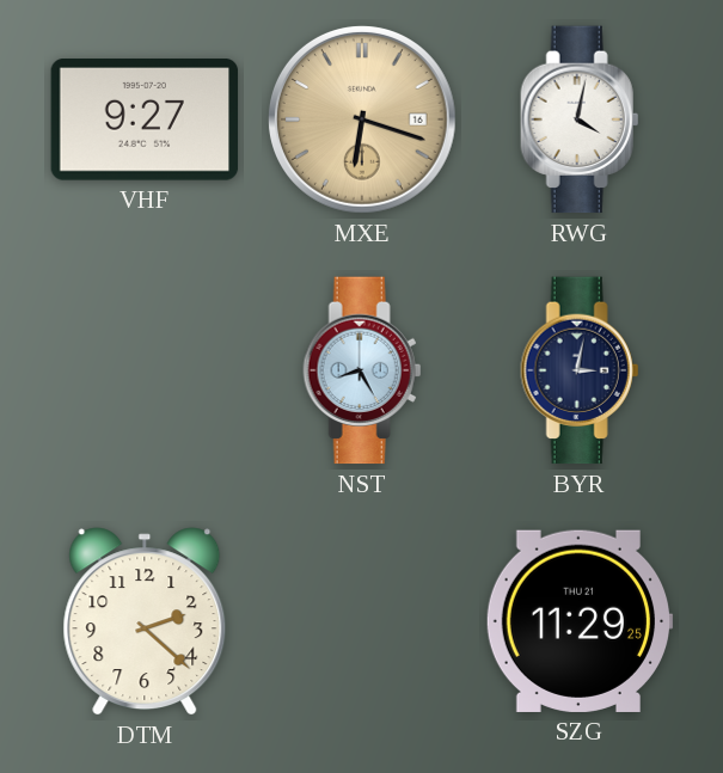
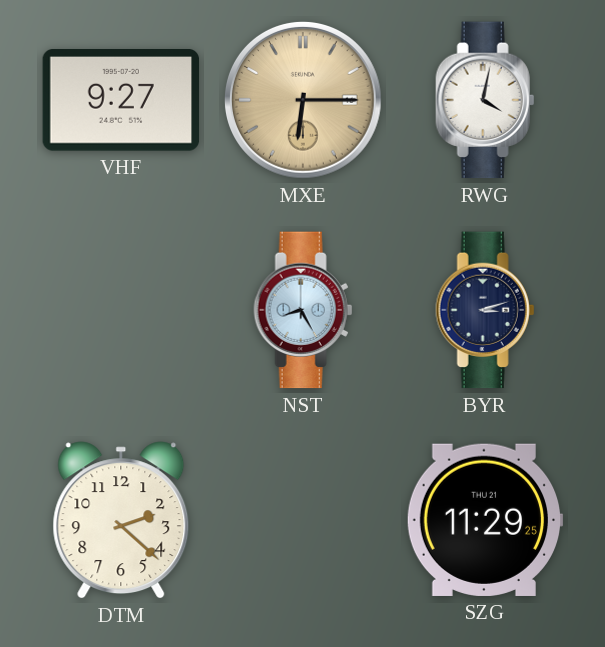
MXE: 6:18 -> 6:15
BYR: 3:02 -> 3:12
